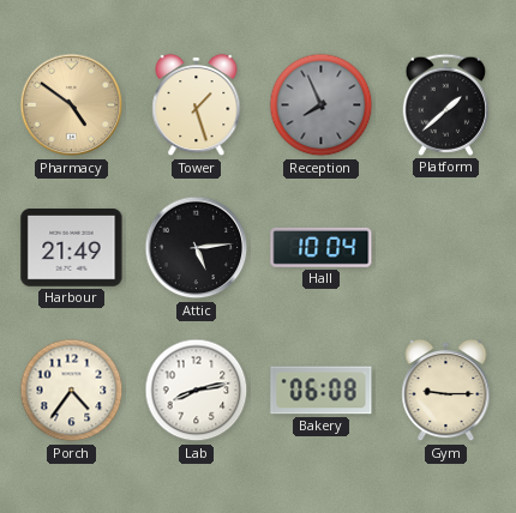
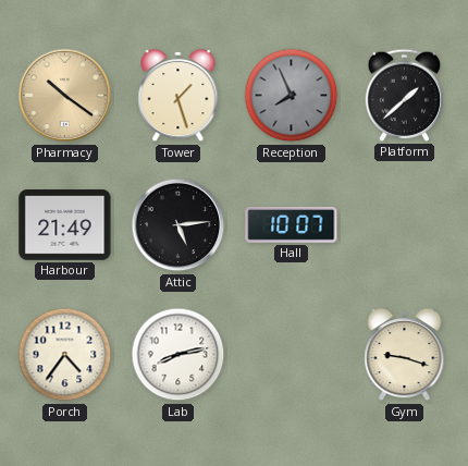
Pharmacy: 4:51 -> 10:21
Hall: 10:04 -> 10:07
Bakery: 06:08 -> none
Gym: 9:15 -> 9:18
